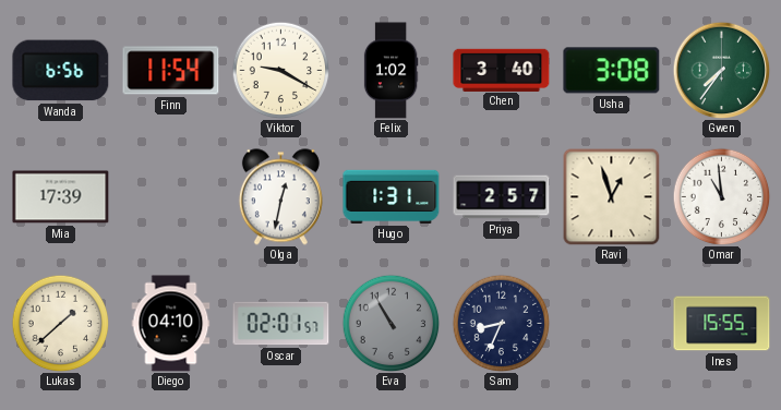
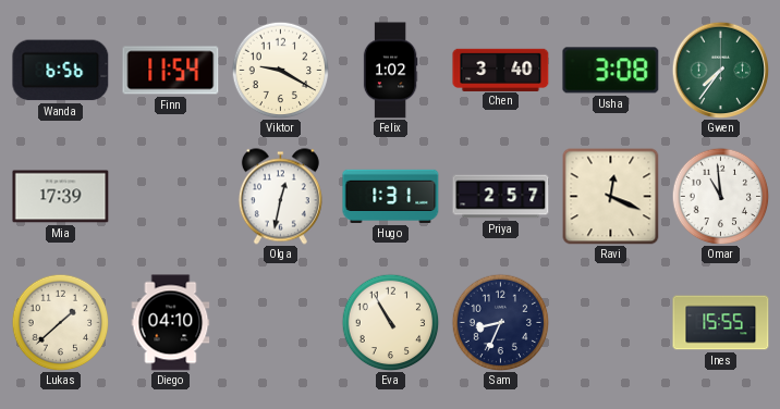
Ravi: 12:57 -> 12:19
Oscar: 02:01 -> none
Eva dial: grey -> cream
